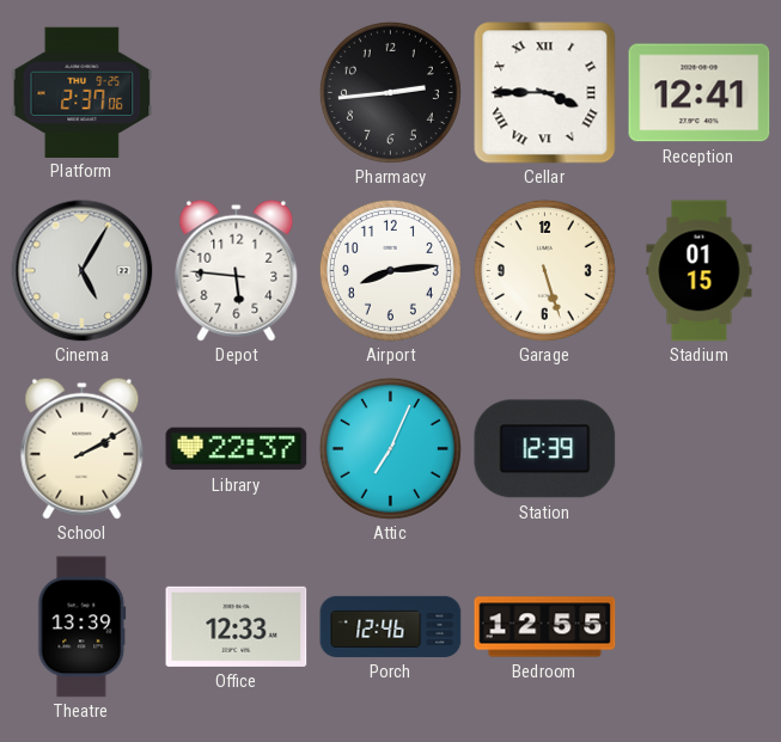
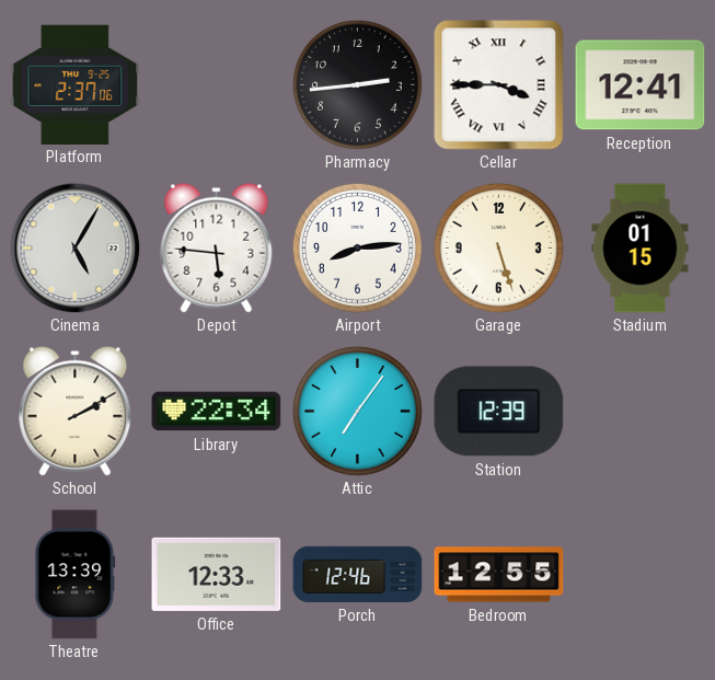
Library: 22:37 -> 22:34
Attic: 7:04 -> 7:06
